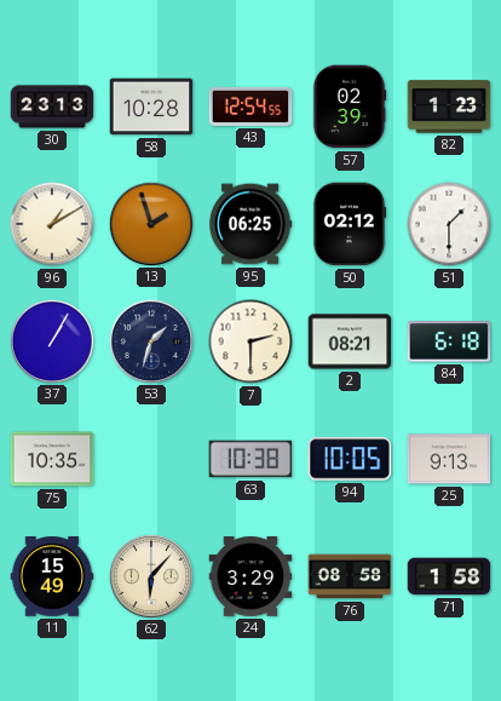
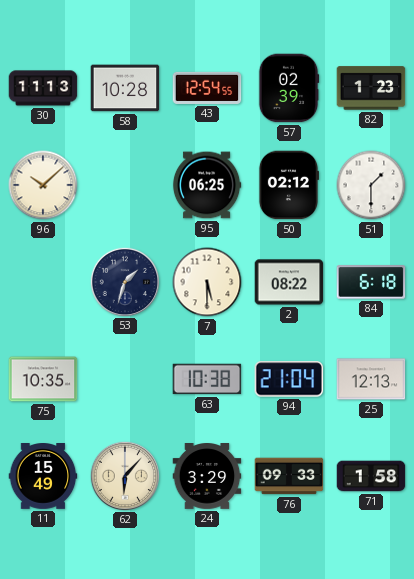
30: 23:13 -> 11:13
96: 1:10 -> 10:08
13: 1:57 -> none
37: 1:05 -> none
7: 2:30 -> 5:30
2: 08:21 -> 08:22
94: 10:05 -> 21:04
25: 9:13 -> 12:13
76: 08:58 -> 09:33
